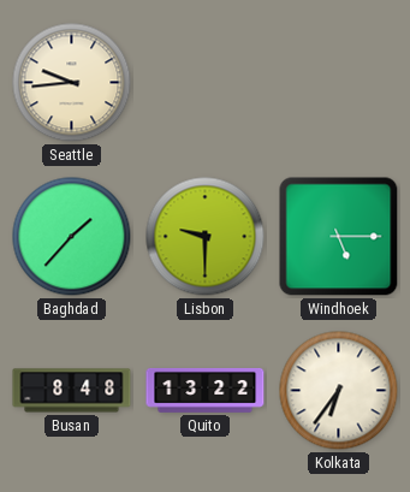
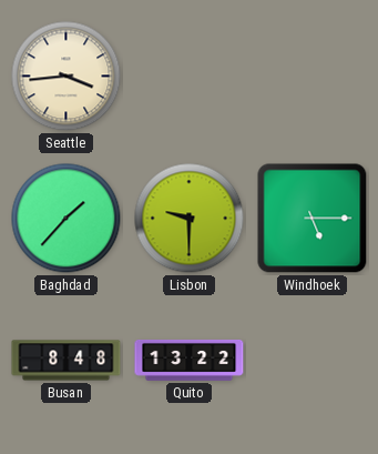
Seattle: 9:44 -> 3:44
Kolkata: 6:36 -> none
